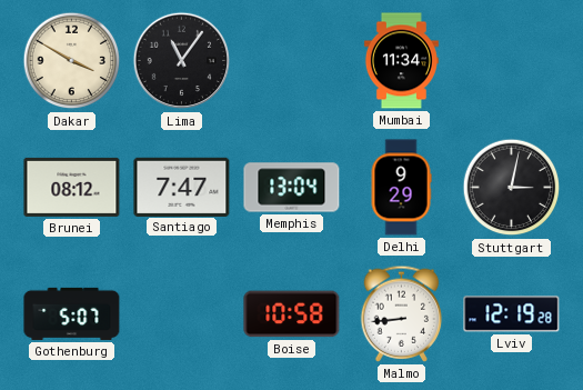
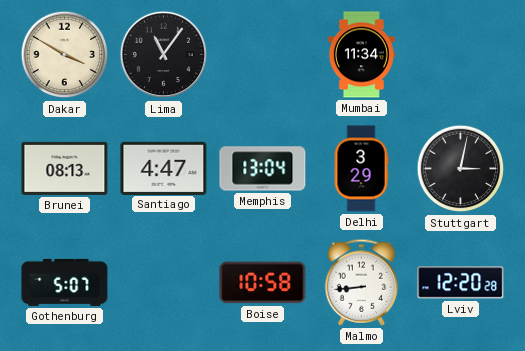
Brunei: 08:12 -> 08:13
Santiago: 7:47 -> 4:47
Delhi: 9:29 -> 3:29
Lviv: 12:19 -> 12:20
